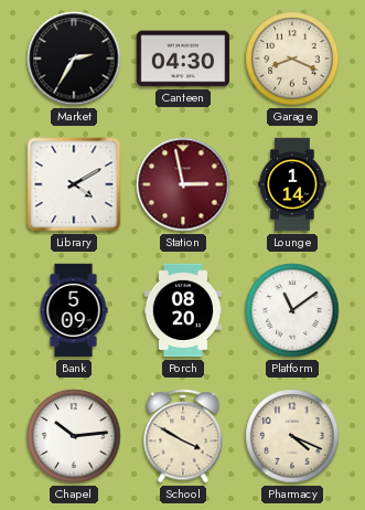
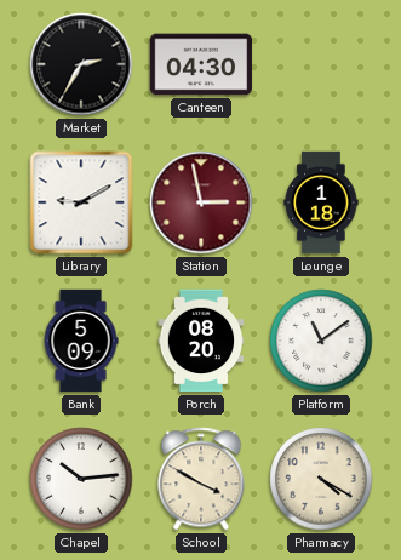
Garage: 8:19 -> none
Library: 4:10 -> 9:10
Lounge: 1:14 -> 1:18
Pharmacy: 4:19 -> 4:20
